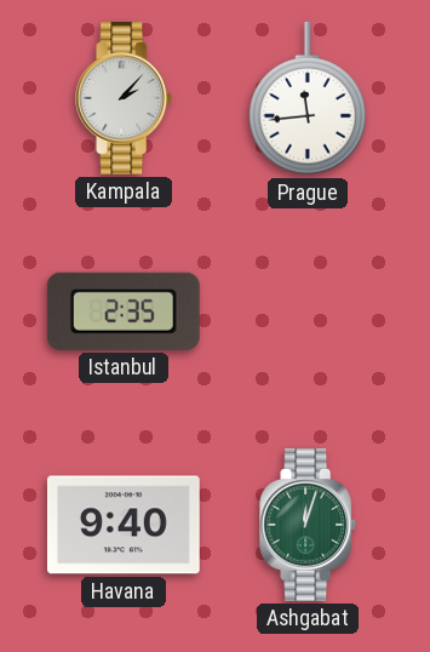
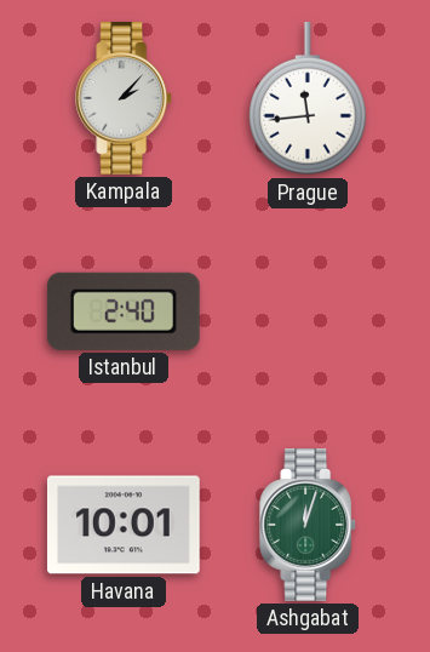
Istanbul: 2:35 -> 2:40
Havana: 9:40 -> 10:01
